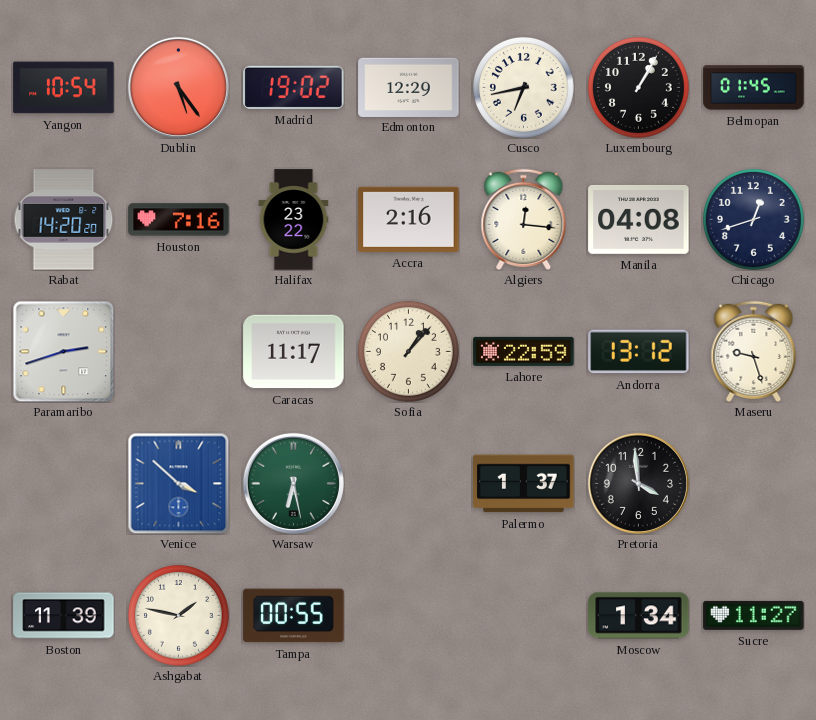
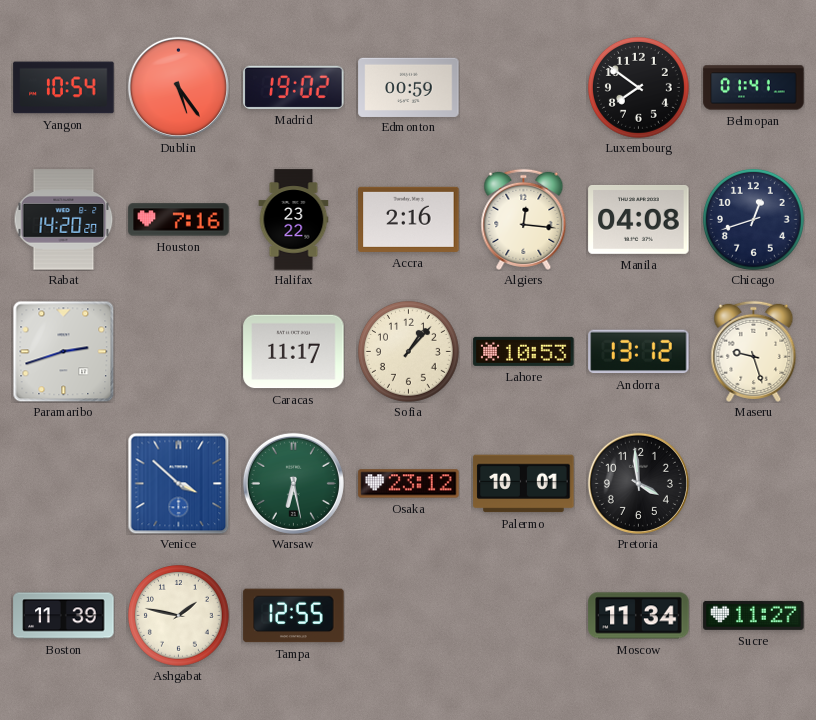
Edmonton: 12:29 -> 00:59
Cusco: 6:43 -> none
Luxembourg: 1:05 -> 7:51
Belmopan: 01:45 -> 01:41
Lahore: 22:59 -> 10:53
Osaka: none -> 23:12
Palermo: 1:37 -> 10:01
Tampa: 00:55 -> 12:55
Moscow: 1:34 -> 11:34
